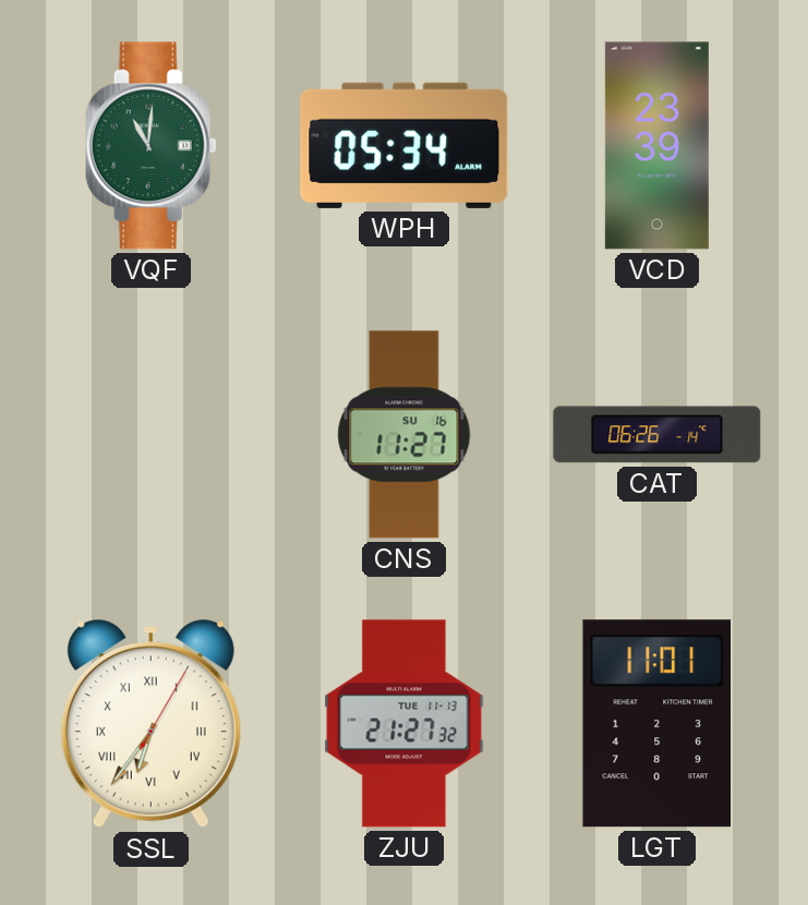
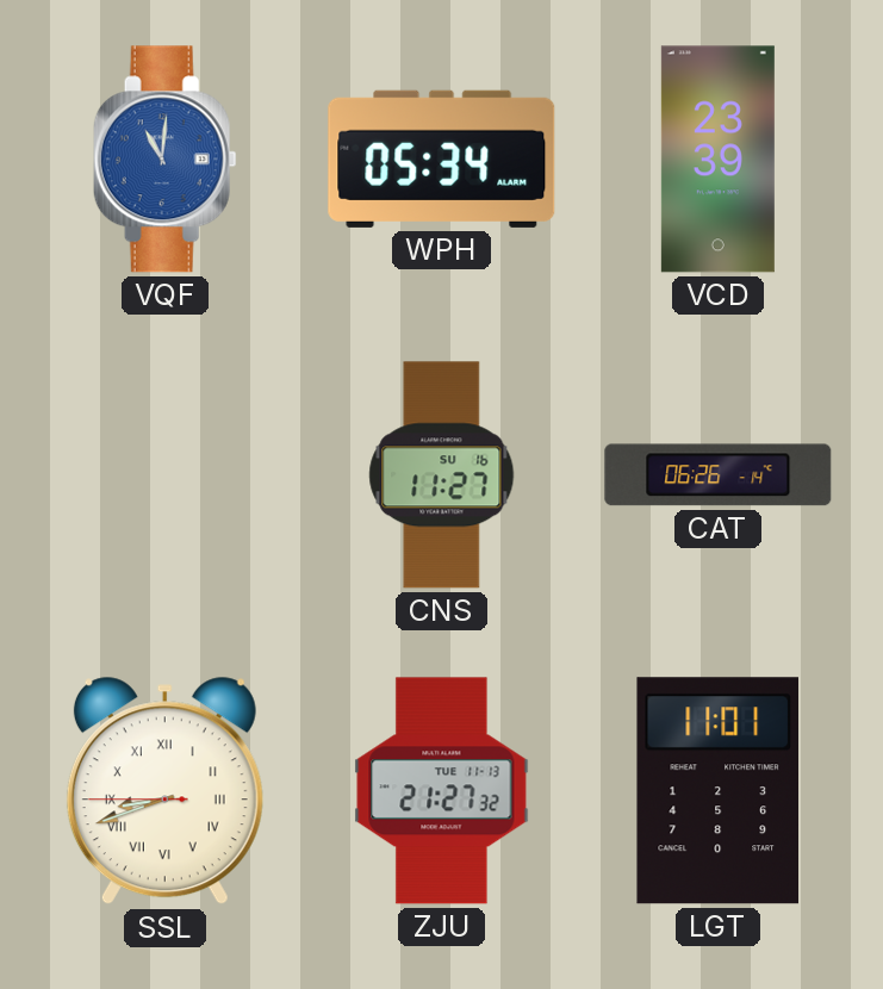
VQF dial: green -> blue
SSL: 6:36 -> 8:41
